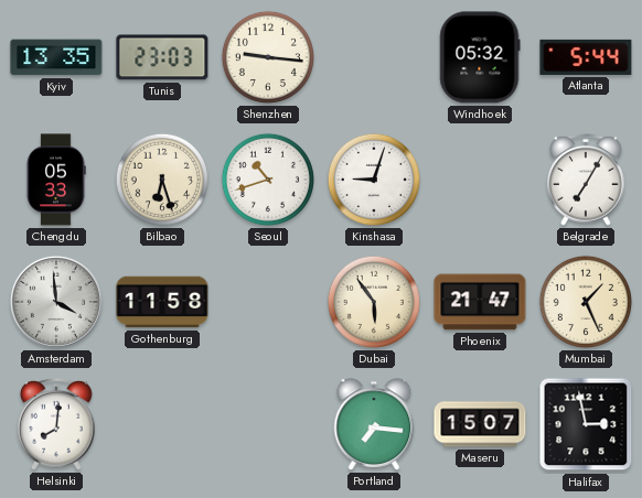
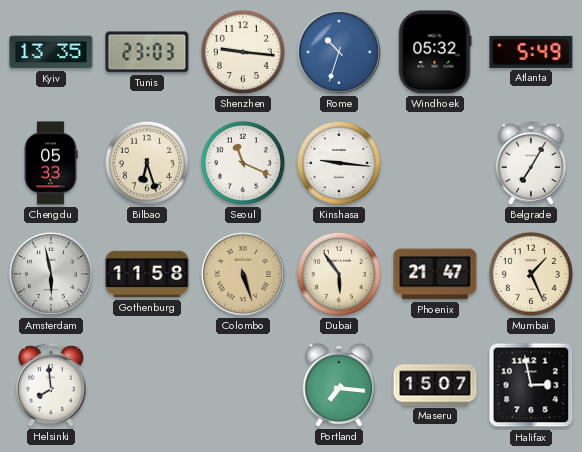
Rome: none -> 10:33
Atlanta: 5:44 -> 5:49
Seoul: 10:42 -> 11:19
Kinshasa: 9:03 -> 9:16
Amsterdam: 3:59 -> 5:58
Colombo: none -> 5:27
Helsinki: 8:01 -> 7:59
